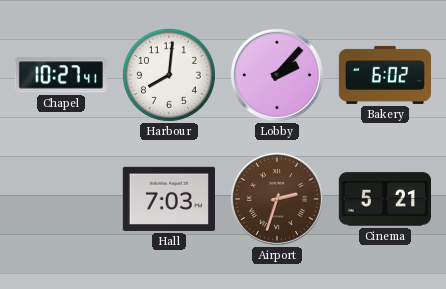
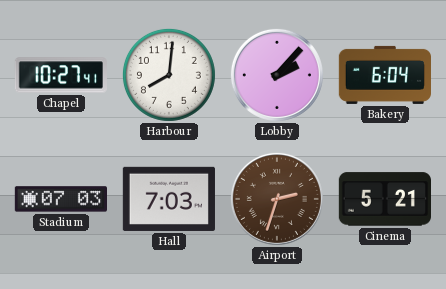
Bakery: 6:02 -> 6:04
Stadium: none -> 07:03
